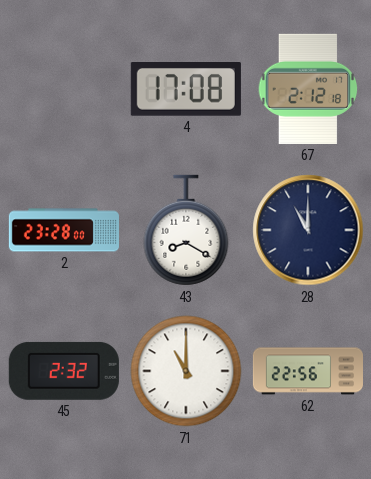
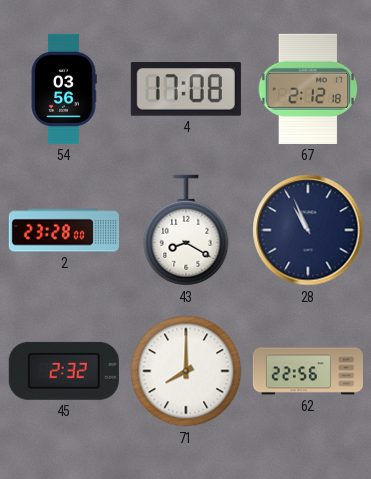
54: none -> 03:56
28: 11:00 -> 10:56
71: 11:00 -> 8:00
